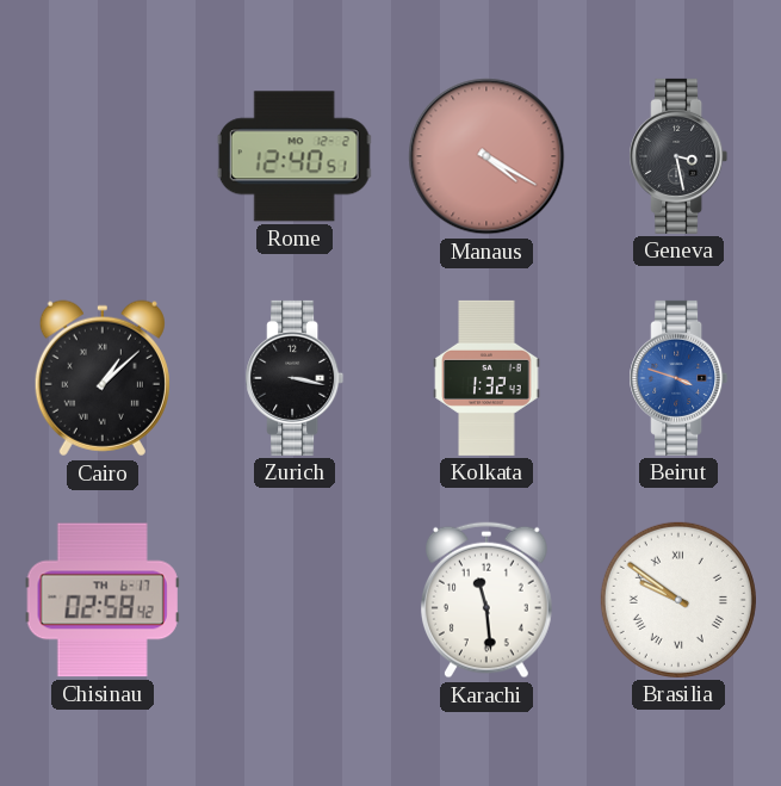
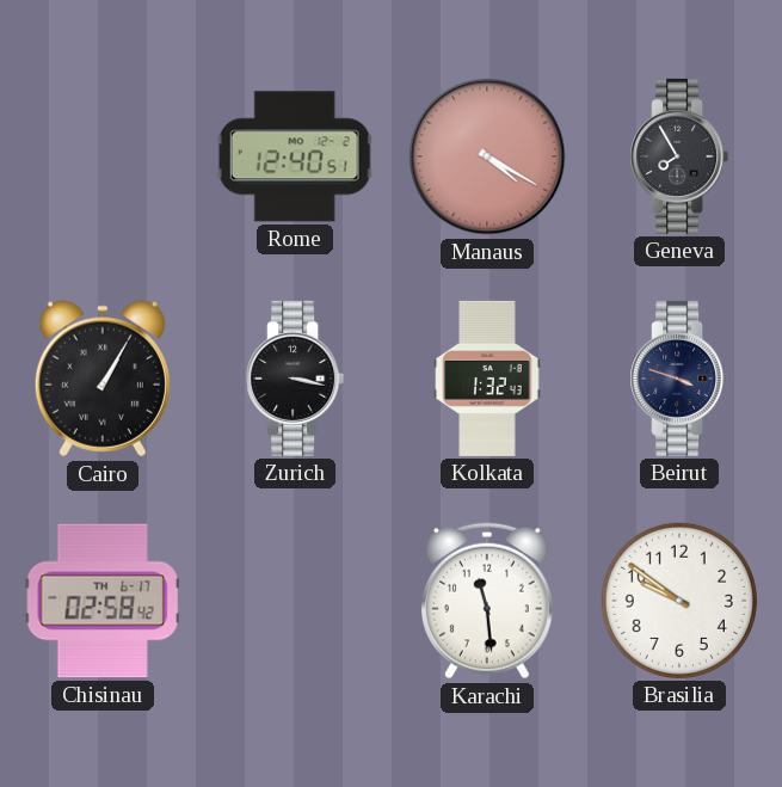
Geneva: 3:28 -> 7:55
Cairo: 1:08 -> 1:05
Beirut dial: blue -> navy
Brasilia numerals: Roman -> Arabic
